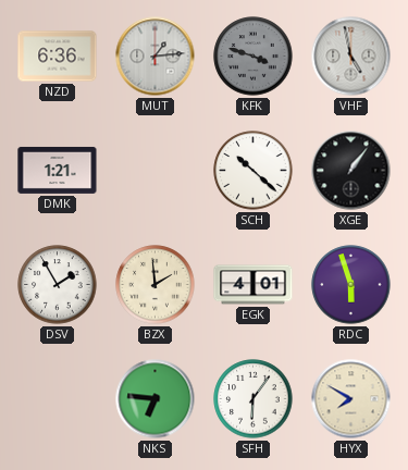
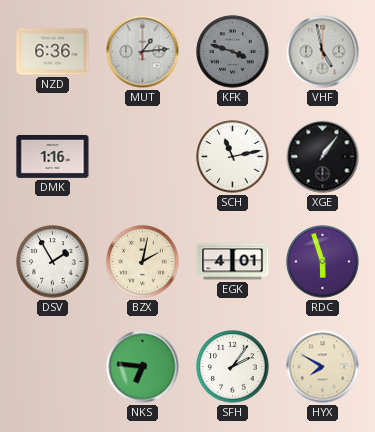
DMK: 1:21 -> 1:16
SCH: 10:22 -> 11:13
BZX: 1:59 -> 2:02
SFH: 6:06 -> 2:06
